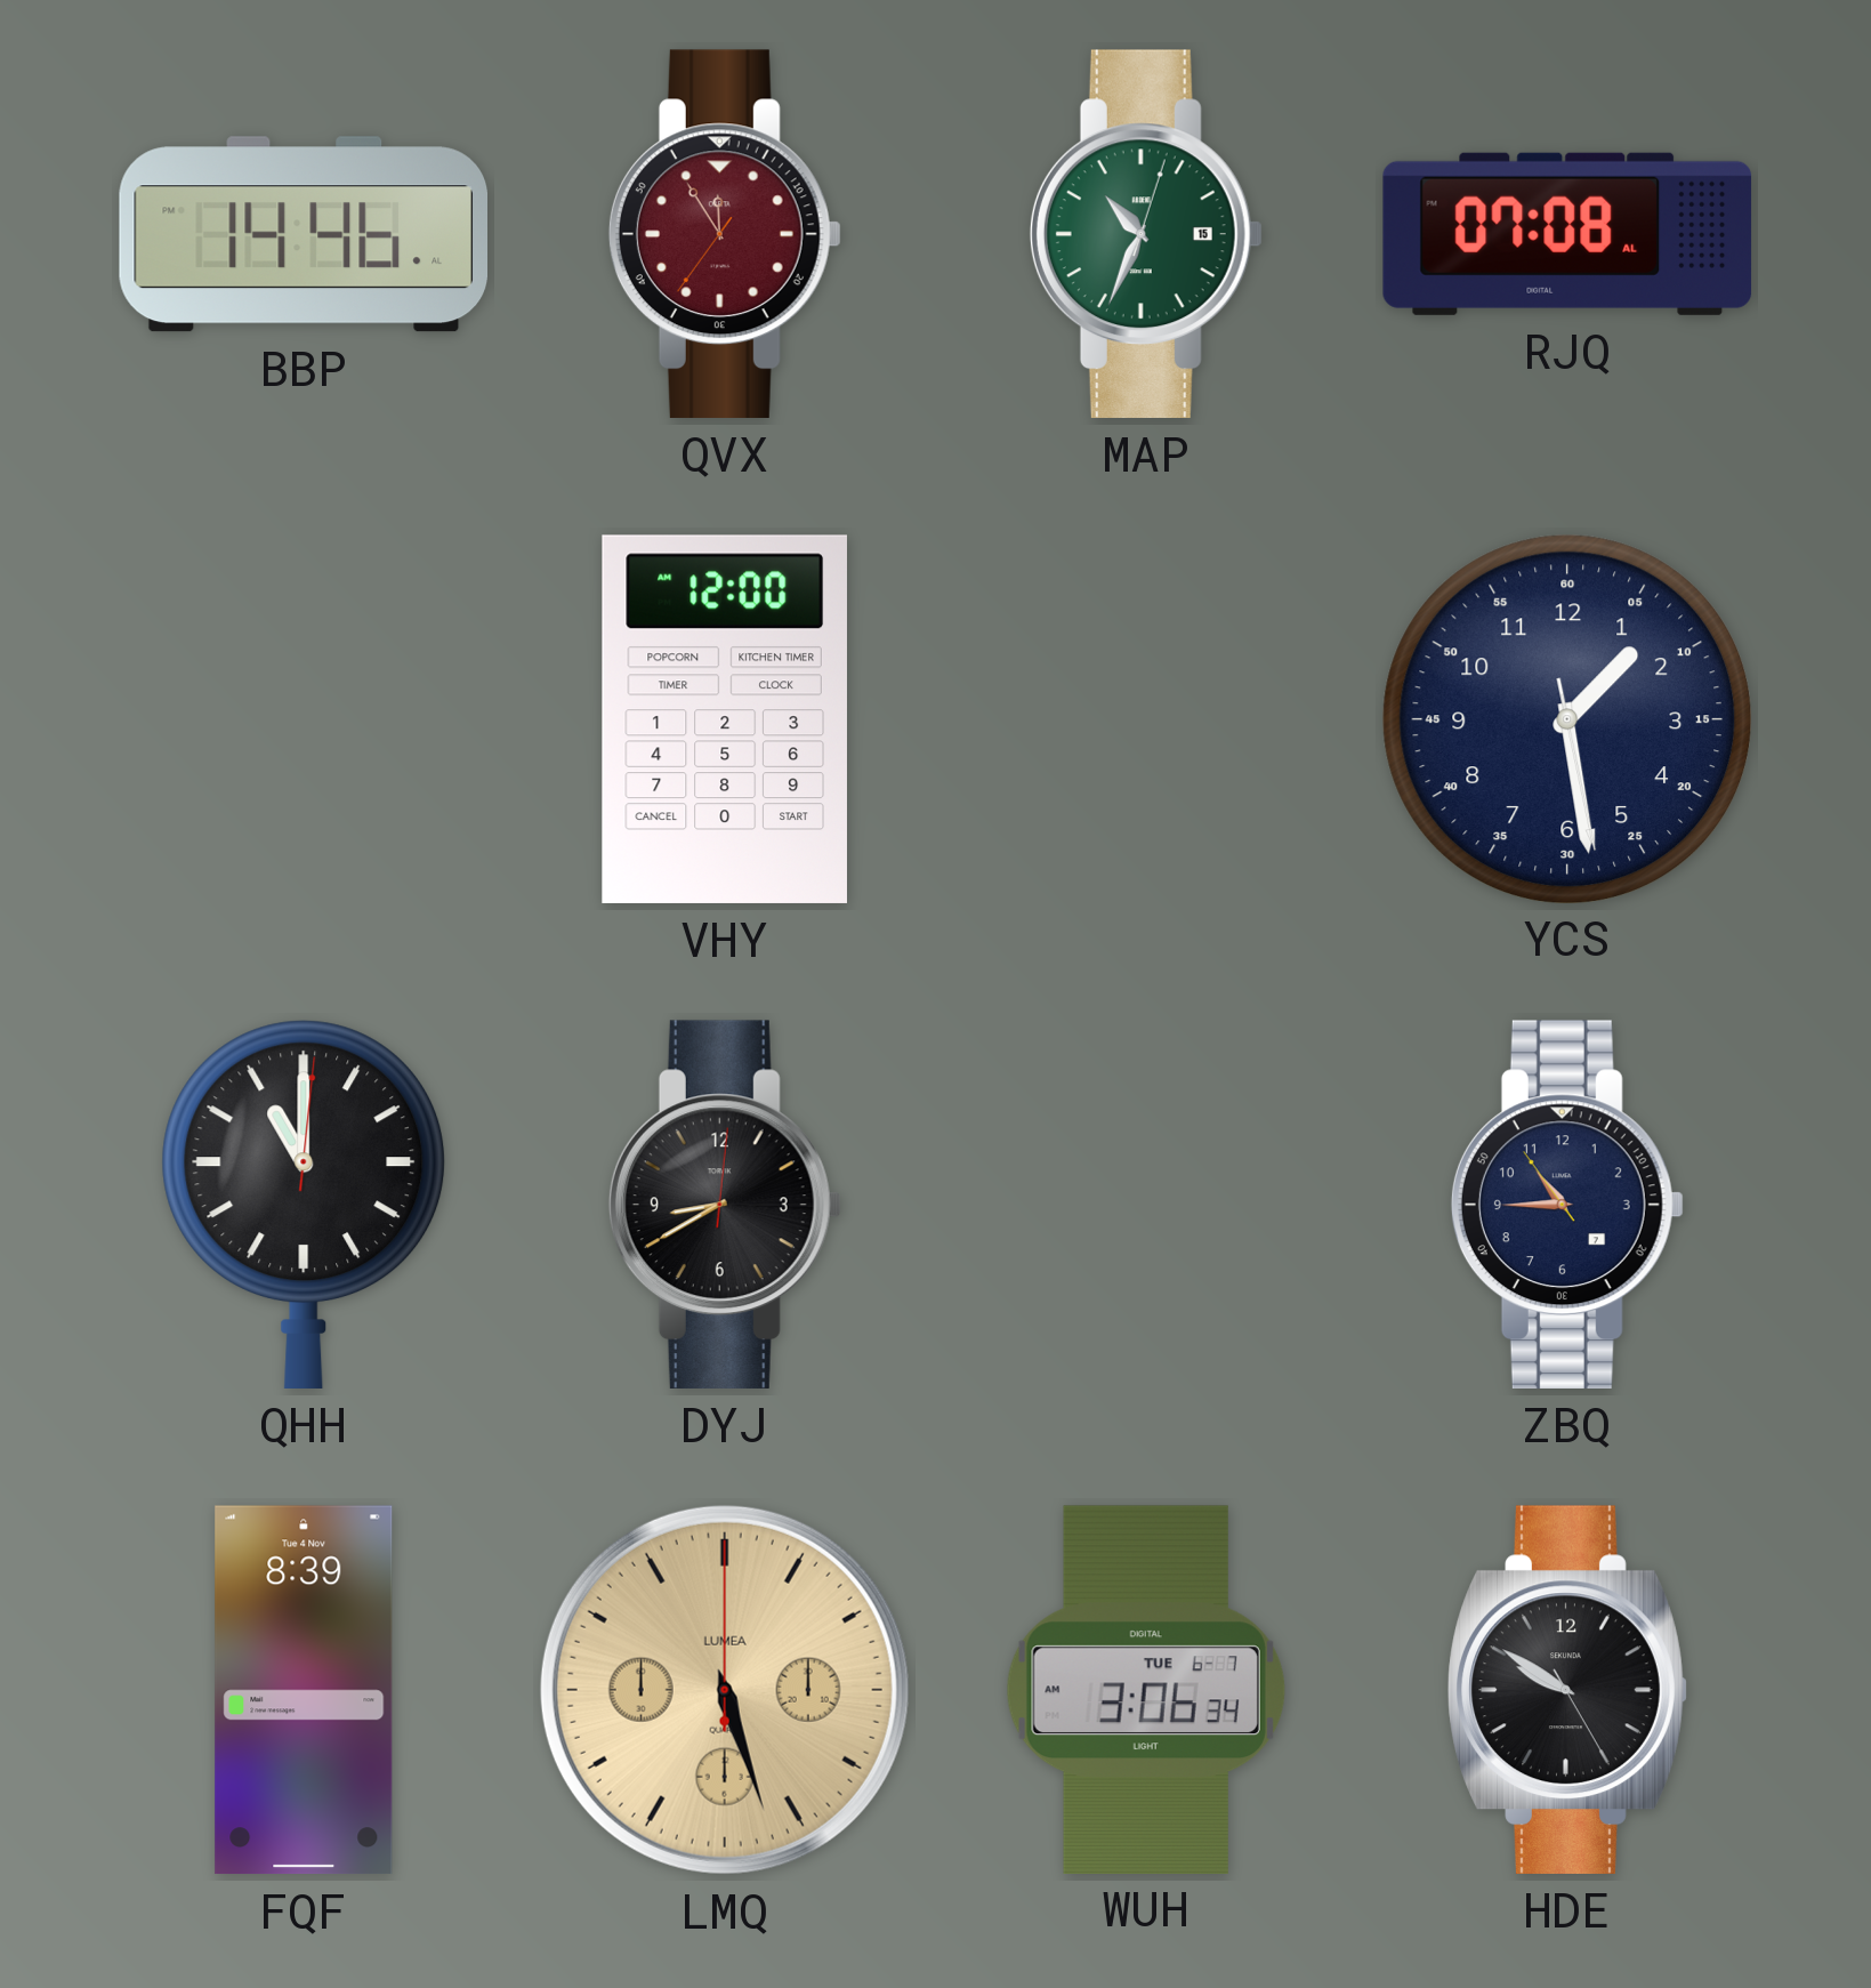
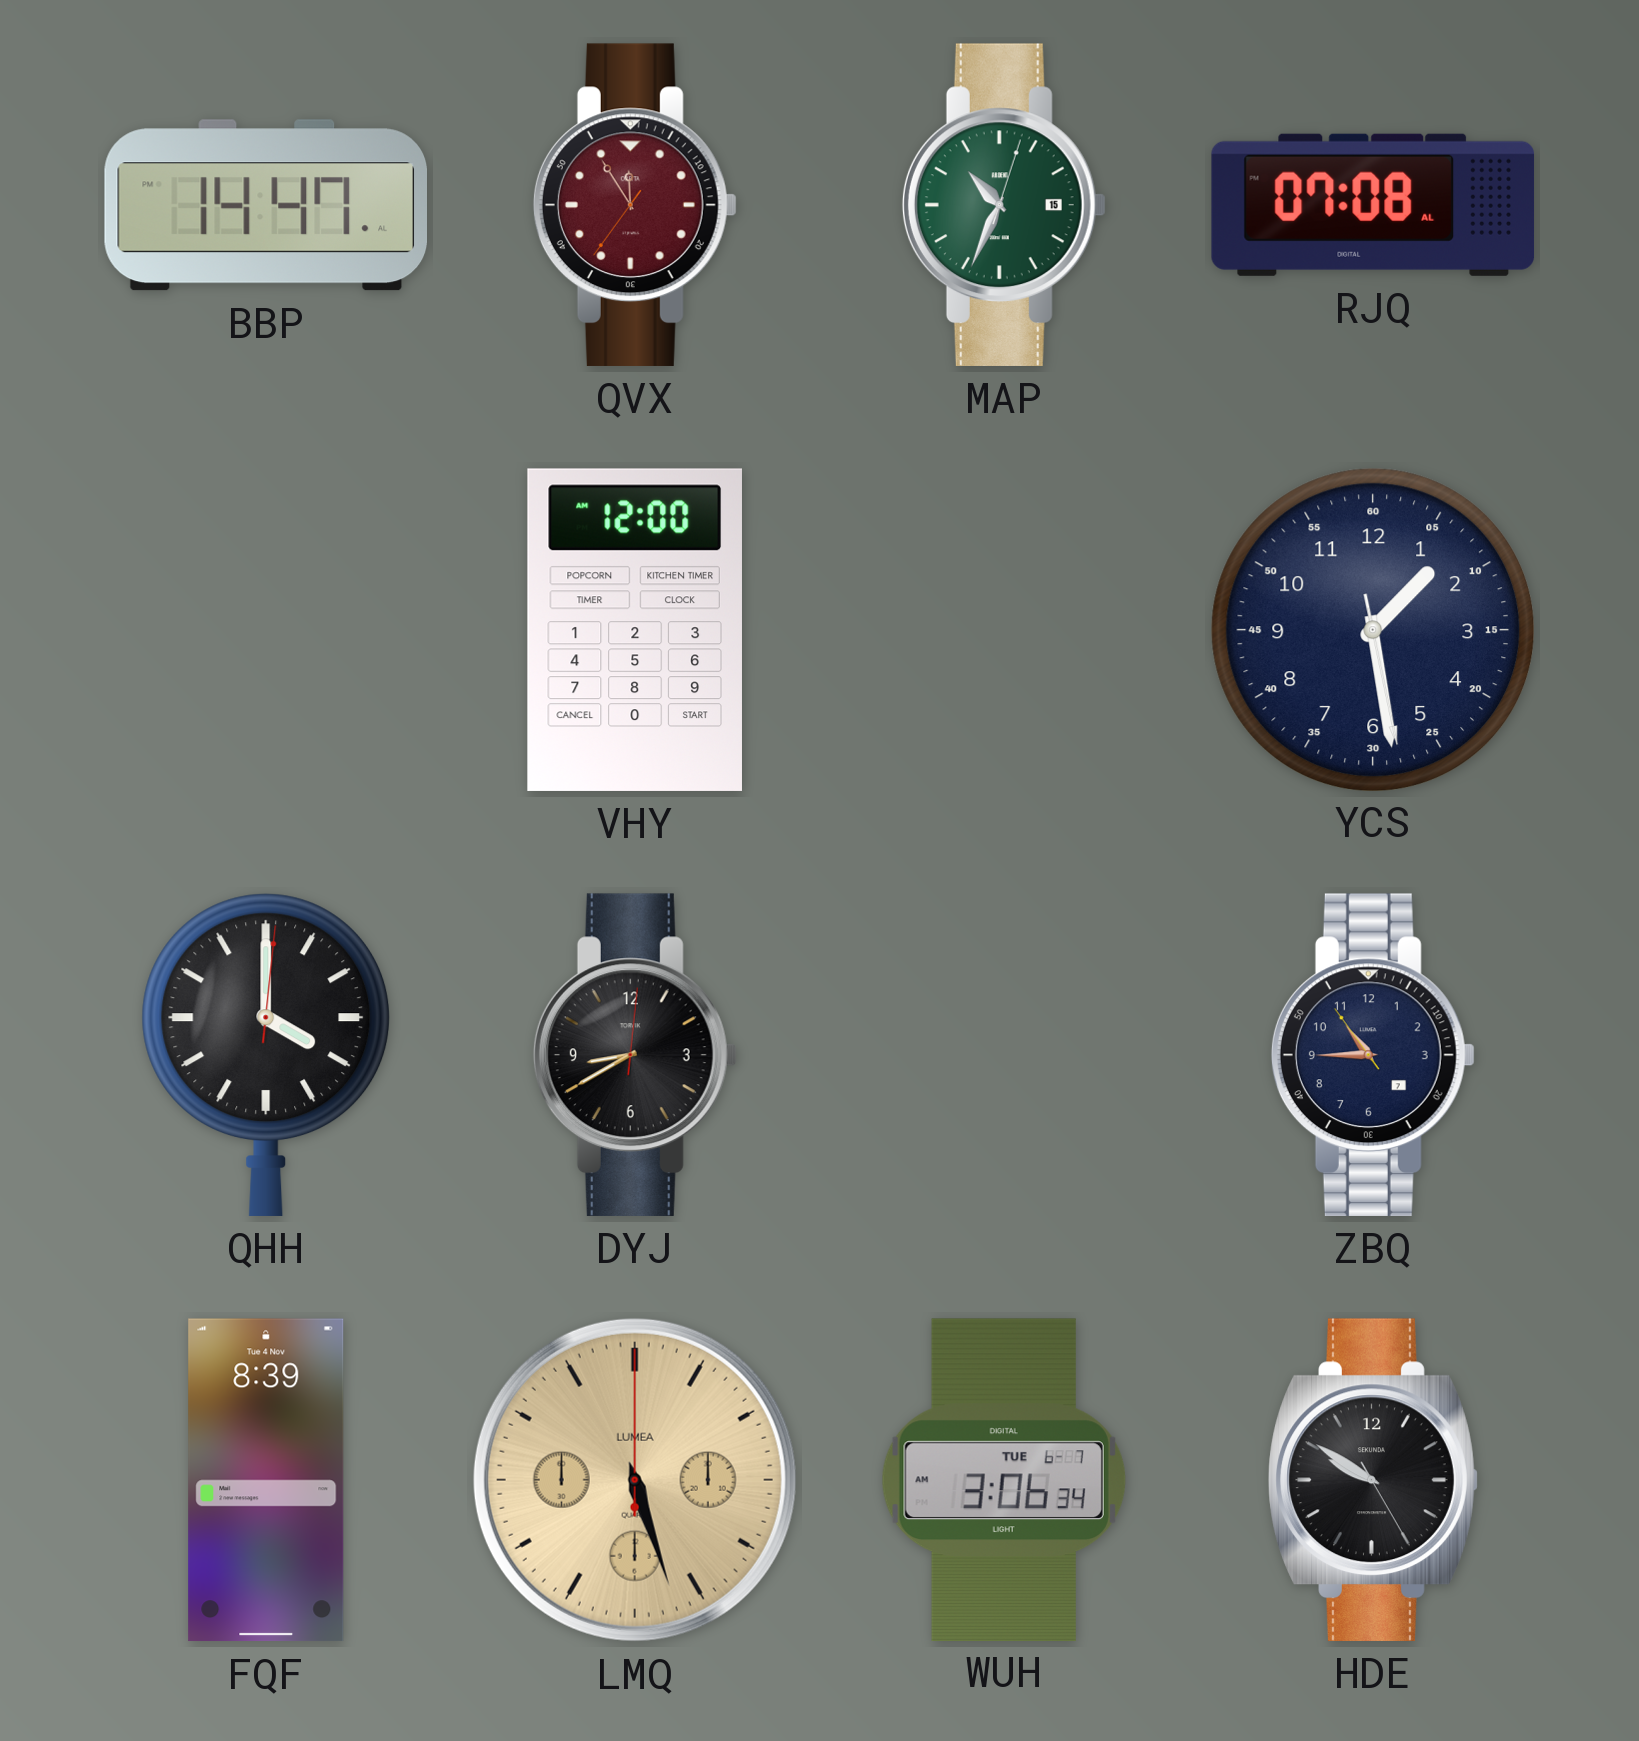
BBP: 14:46 -> 14:47
QHH: 11:00 -> 4:00
